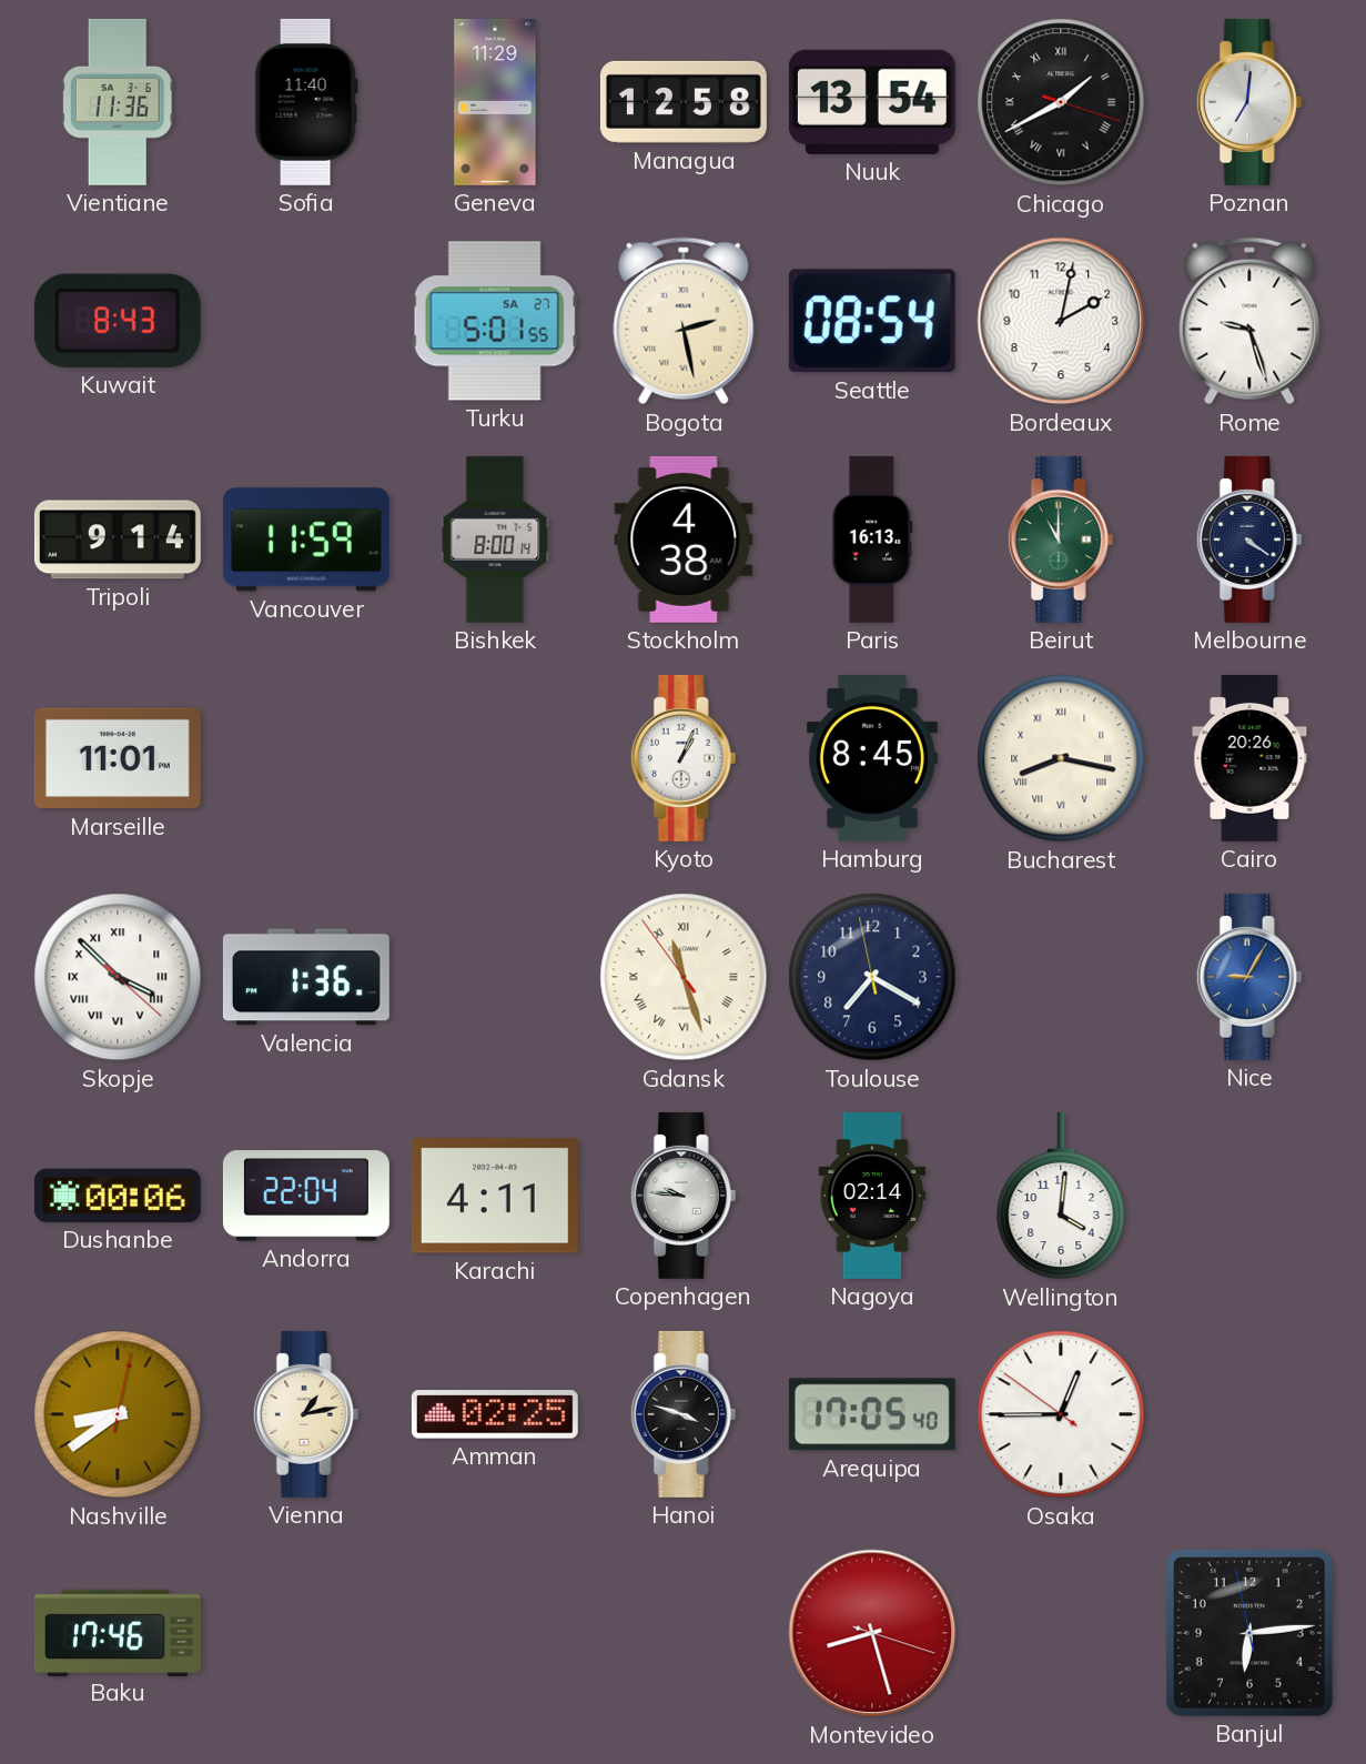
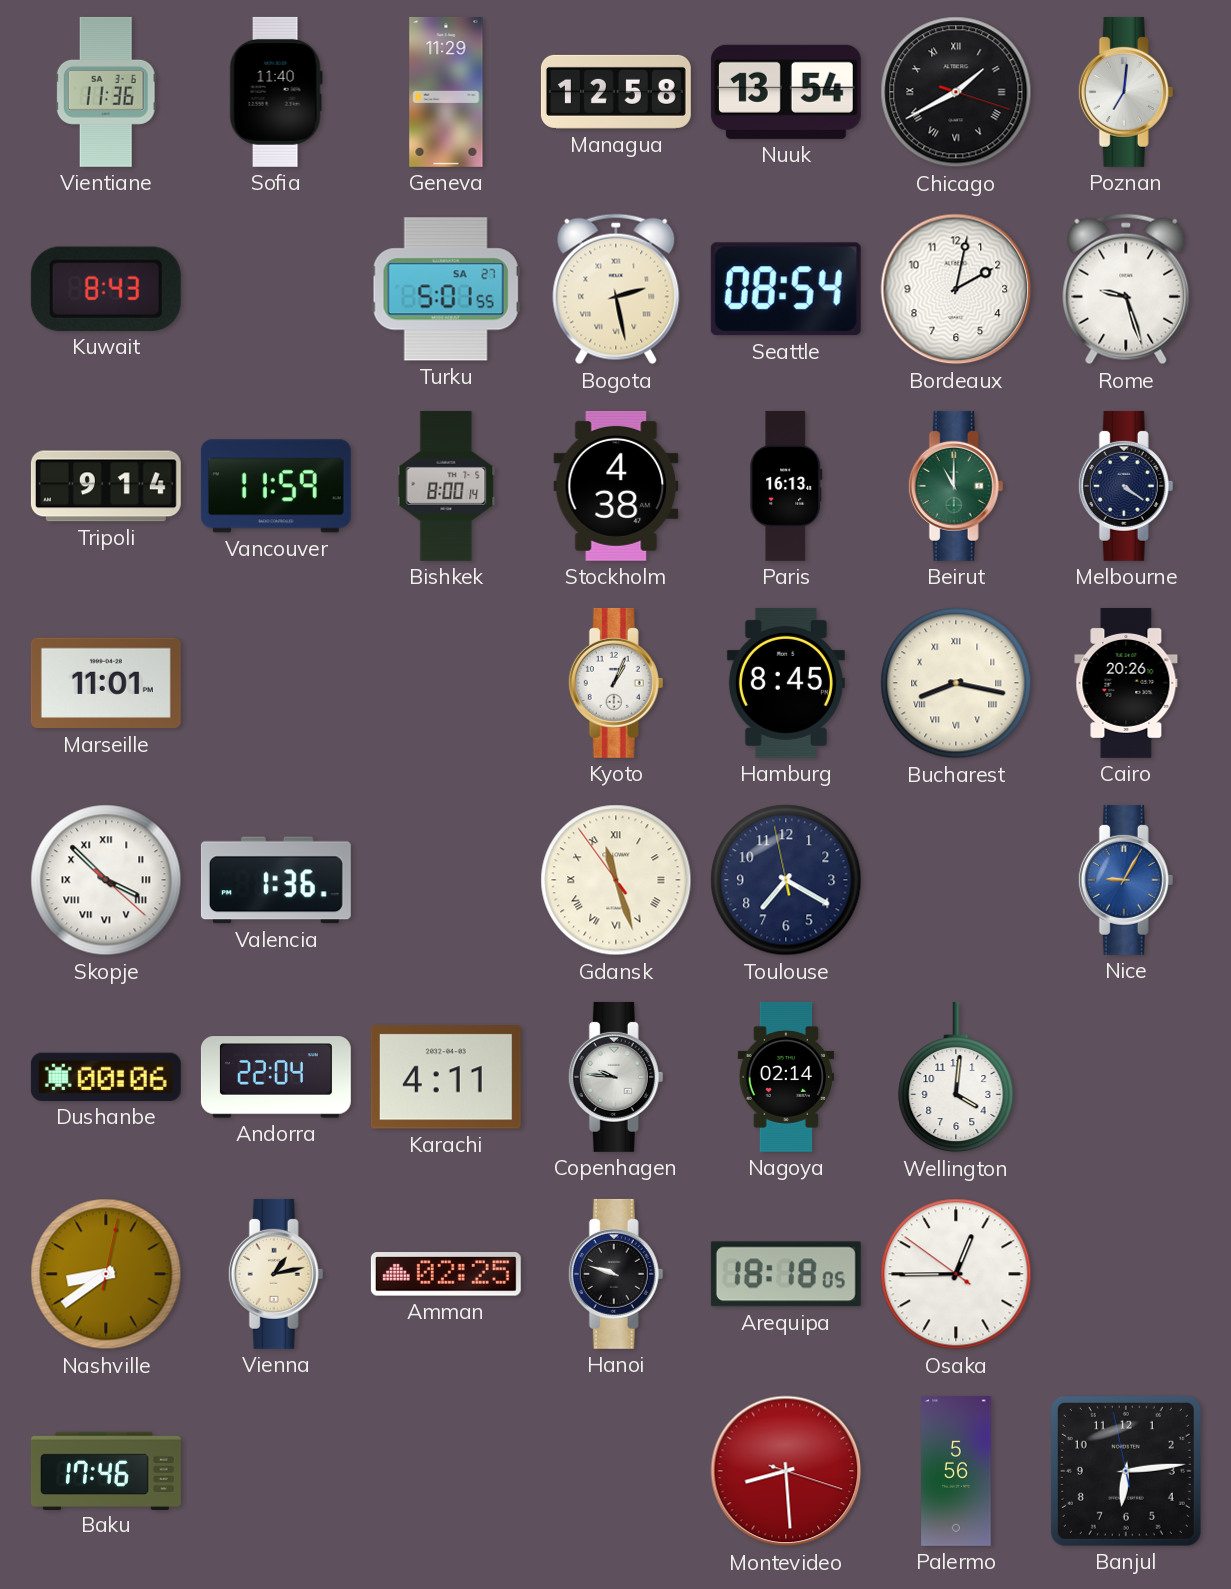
Hanoi: 3:48 -> 9:48
Arequipa: 17:05 -> 18:18
Montevideo: 8:27 -> 8:29
Palermo: none -> 5:56
